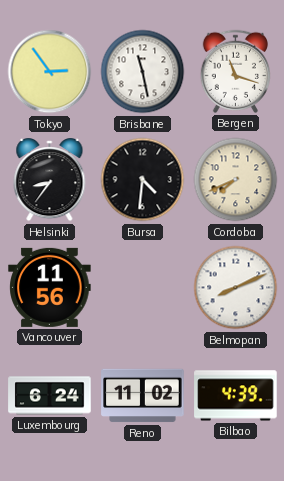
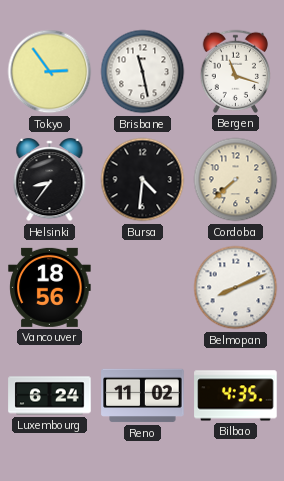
Cordoba: 7:41 -> 7:38
Vancouver: 11:56 -> 18:56
Bilbao: 4:39 -> 4:35
